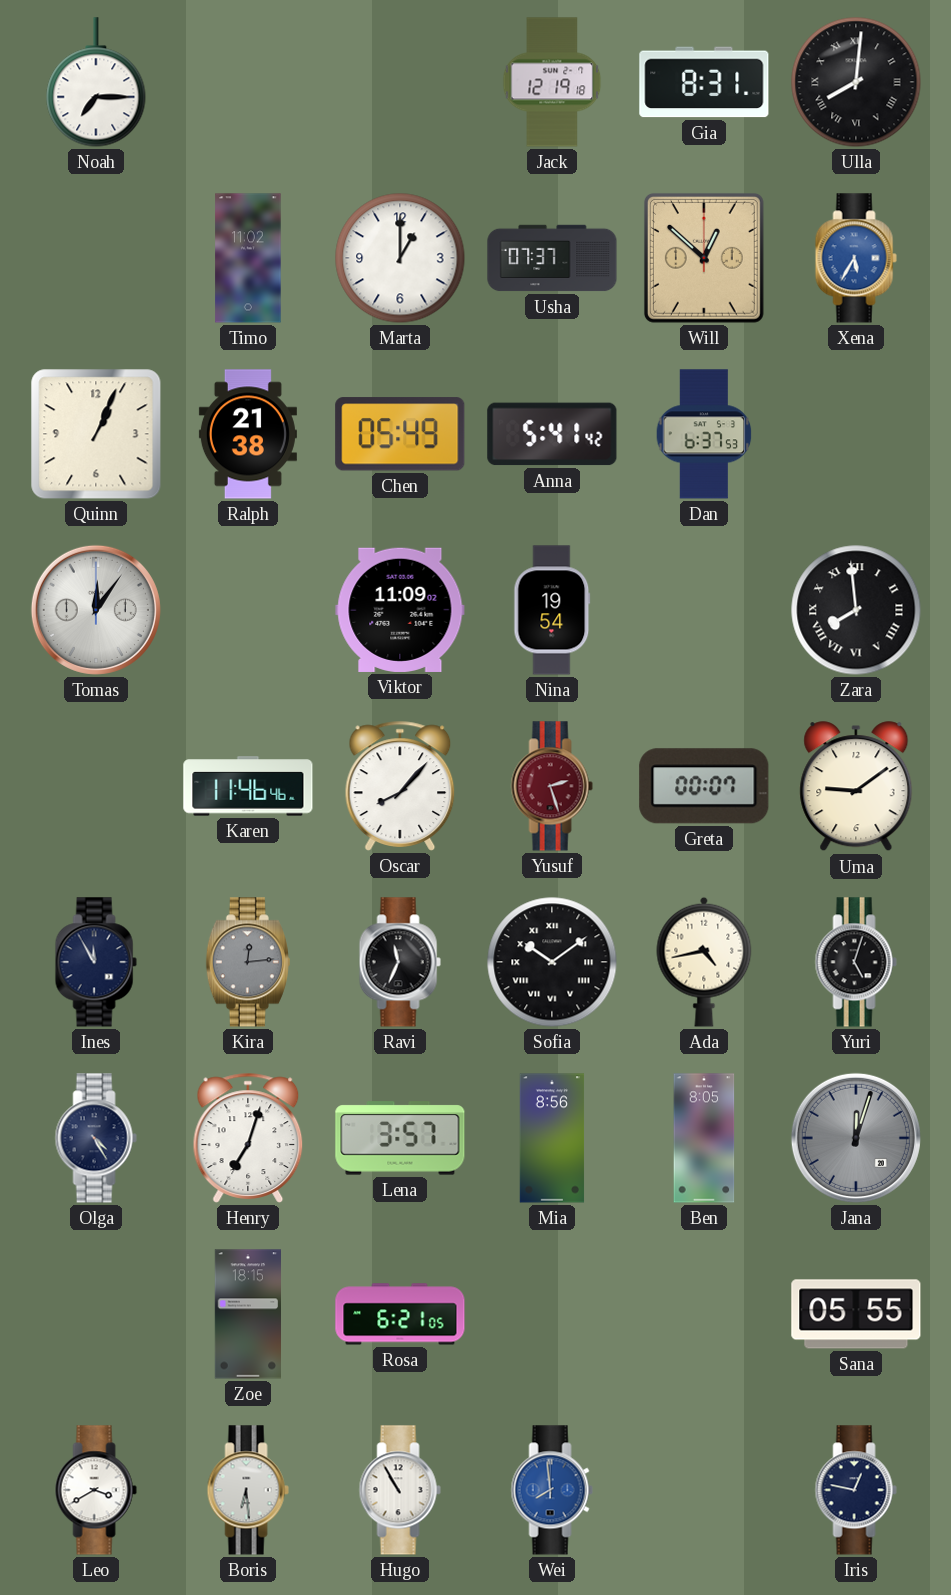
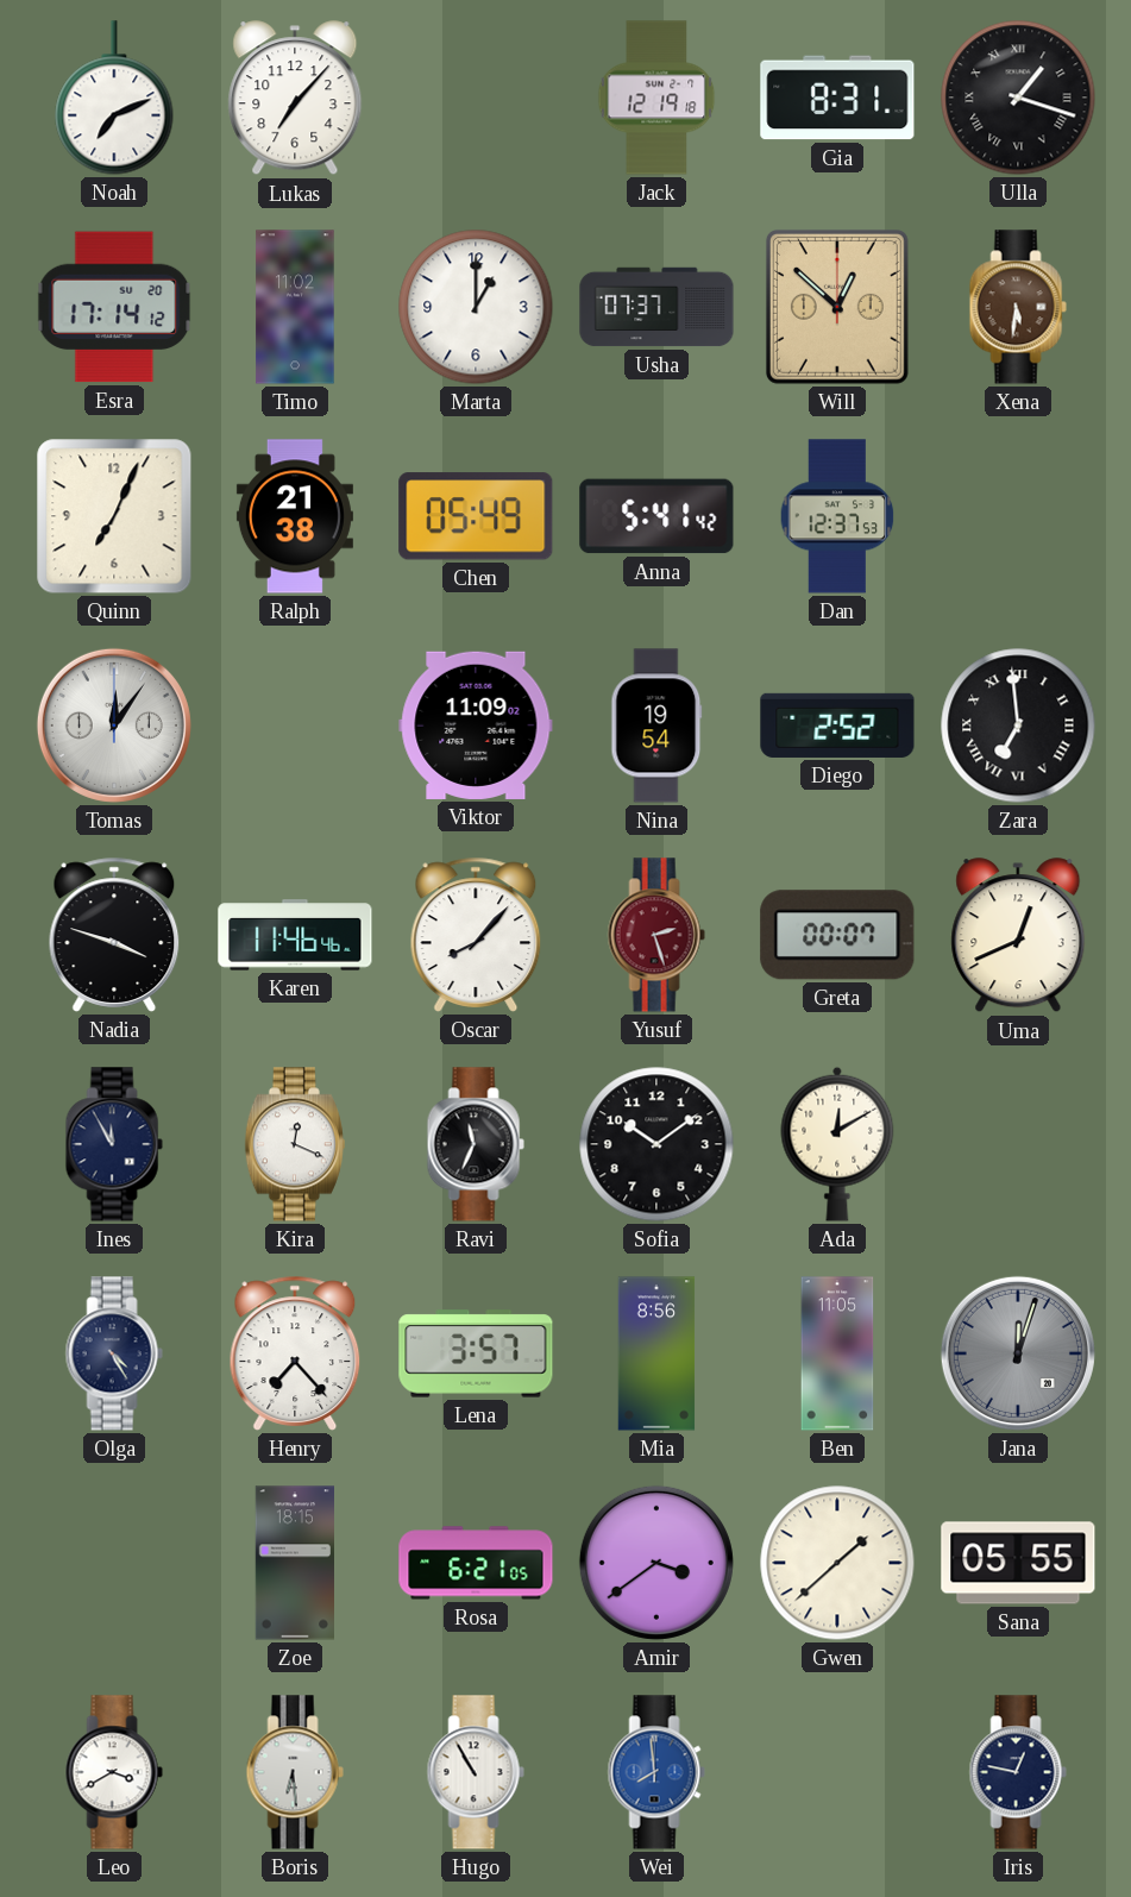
Noah: 7:15 -> 7:11
Lukas: none -> 7:07
Ulla: 8:01 -> 1:18
Esra: none -> 17:14
Xena: 5:35 -> 5:31
Xena dial: blue -> brown
Quinn: 1:04 -> 7:04
Dan: 6:37 -> 12:37
Diego: none -> 2:52
Zara: 7:59 -> 6:59
Nadia: none -> 3:48
Uma: 9:09 -> 12:41
Kira: 12:14 -> 12:19
Kira dial: grey -> white
Sofia numerals: Roman -> Arabic
Ada: 4:43 -> 12:10
Yuri: 5:03 -> none
Henry: 7:03 -> 7:23
Ben: 8:05 -> 11:05
Amir: none -> 3:39
Gwen: none -> 1:38
